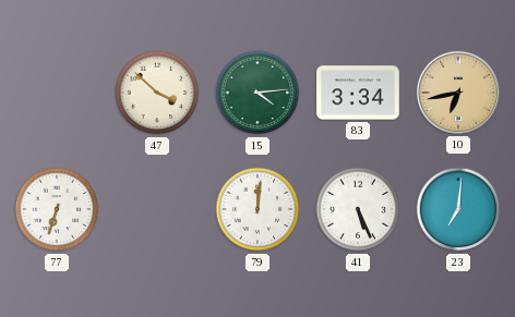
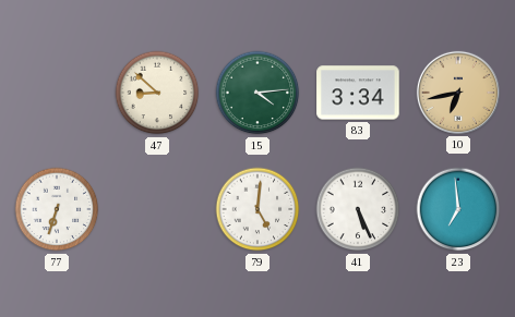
47: 3:52 -> 8:52
79: 12:01 -> 5:01
23: 7:01 -> 6:59
